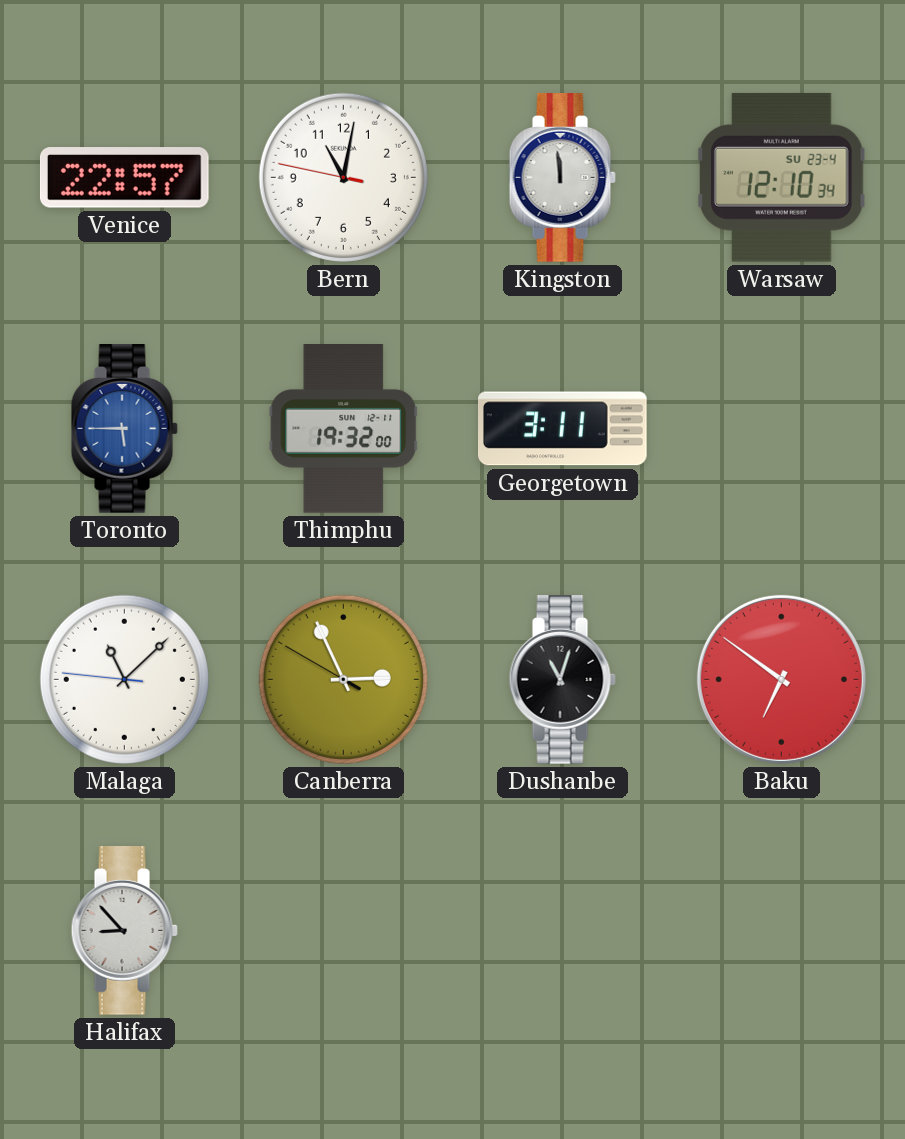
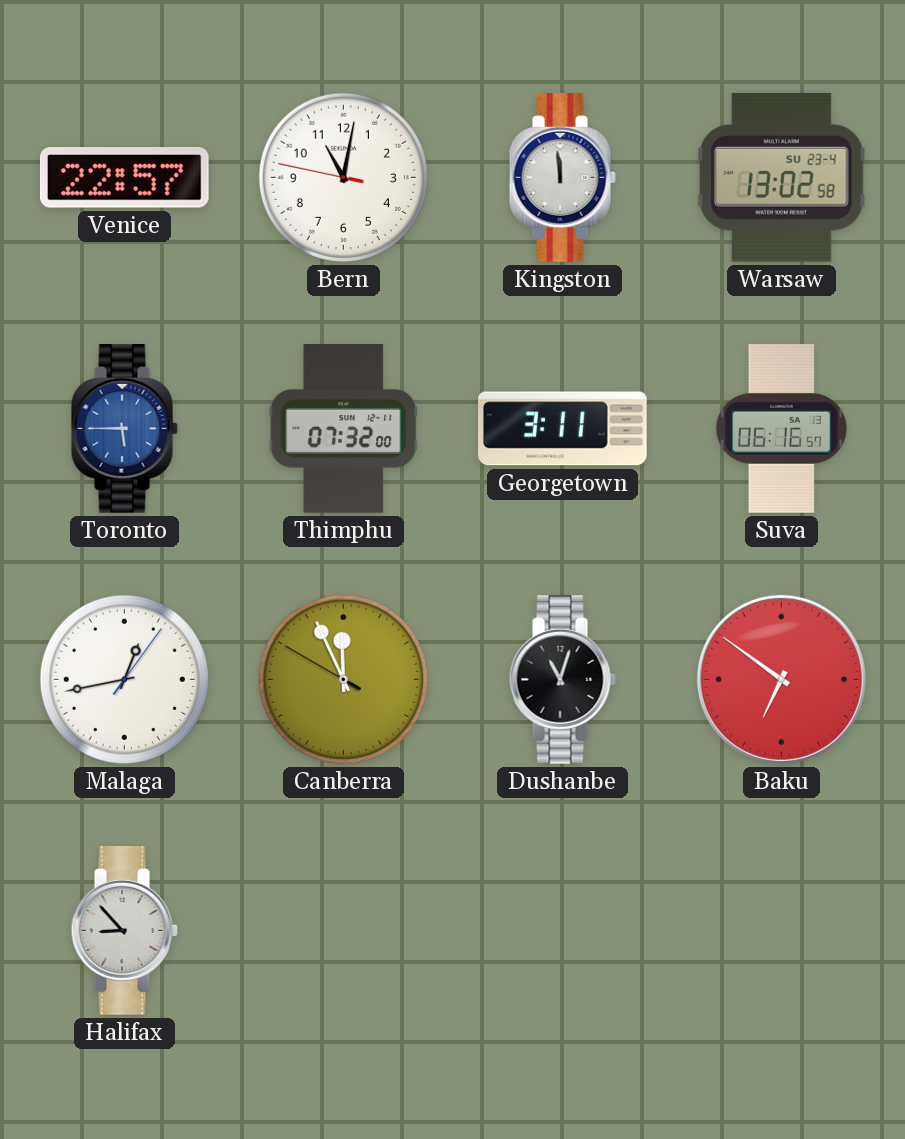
Warsaw: 12:10 -> 13:02
Thimphu: 19:32 -> 07:32
Suva: none -> 06:16
Malaga: 11:07 -> 12:43
Canberra: 2:55 -> 11:55
